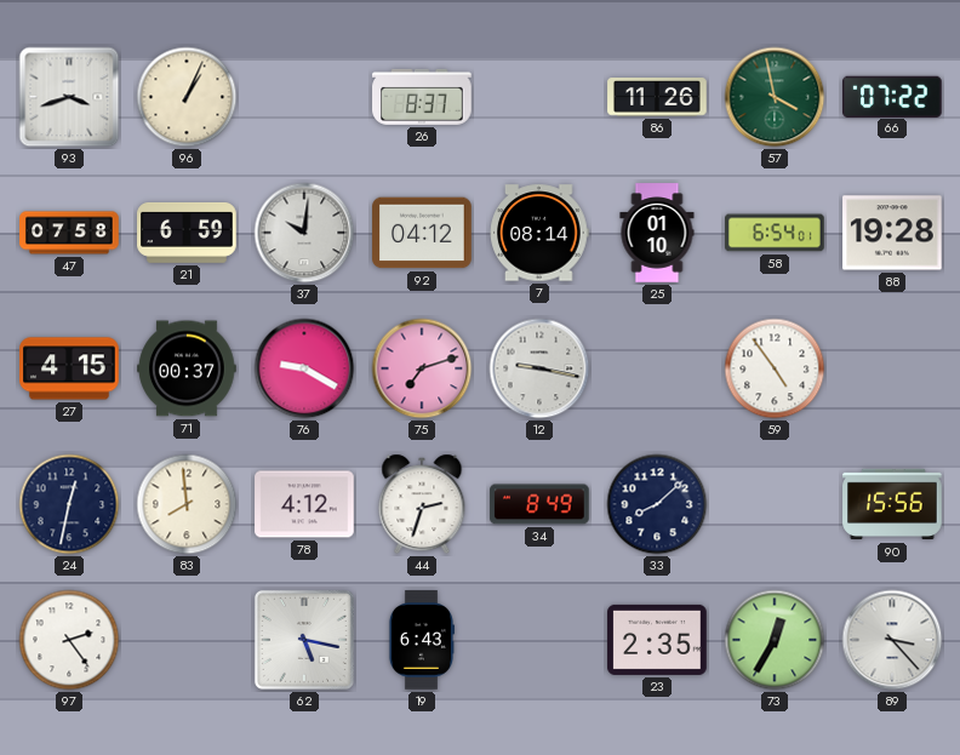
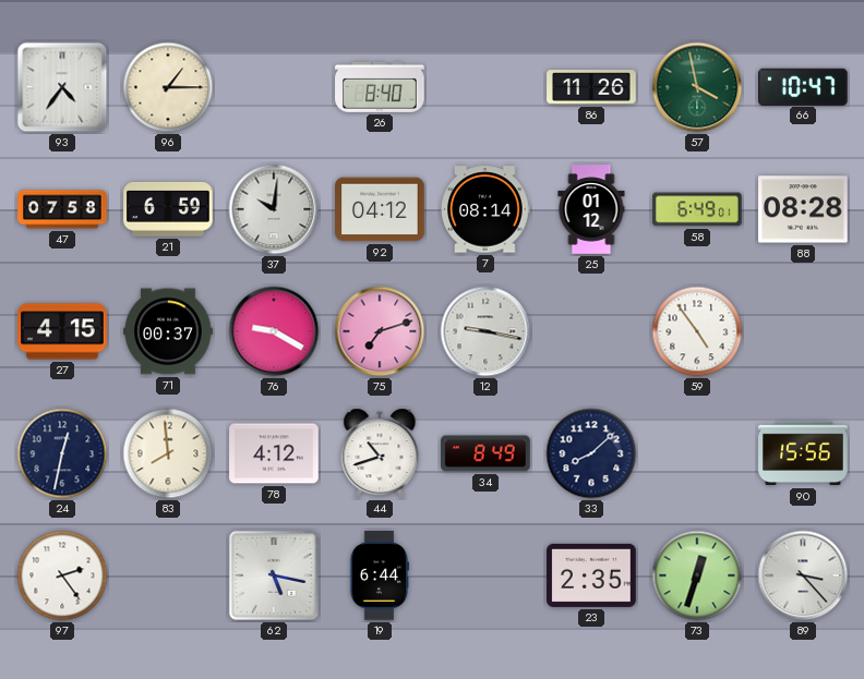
93: 3:42 -> 4:36
96: 1:04 -> 1:15
26: 8:37 -> 8:40
66: 07:22 -> 10:47
25: 01:10 -> 01:12
58: 6:54 -> 6:49
88: 19:28 -> 08:28
44: 2:33 -> 10:42
19: 6:43 -> 6:44
73: 12:35 -> 12:33
